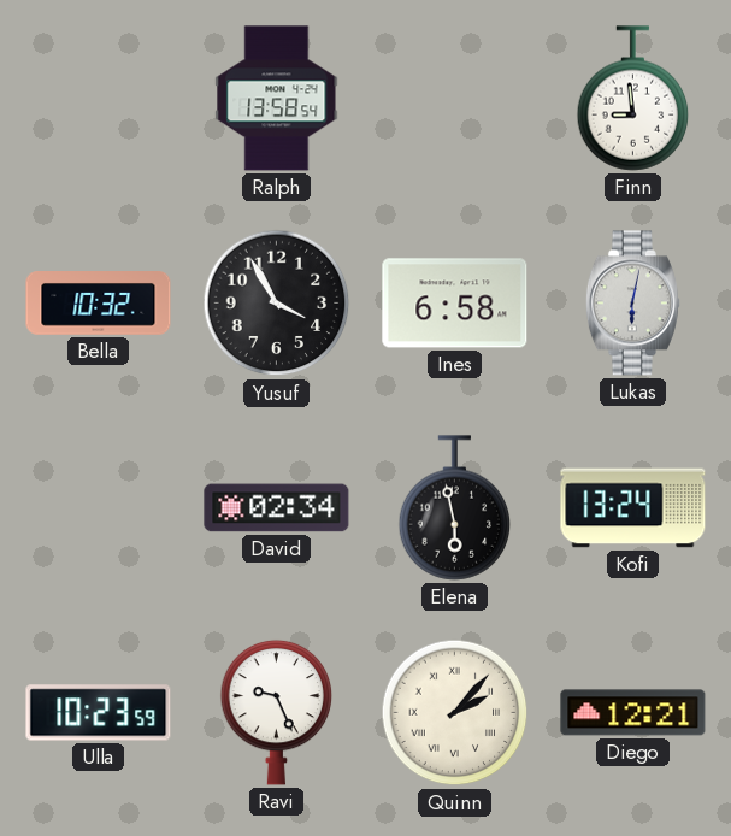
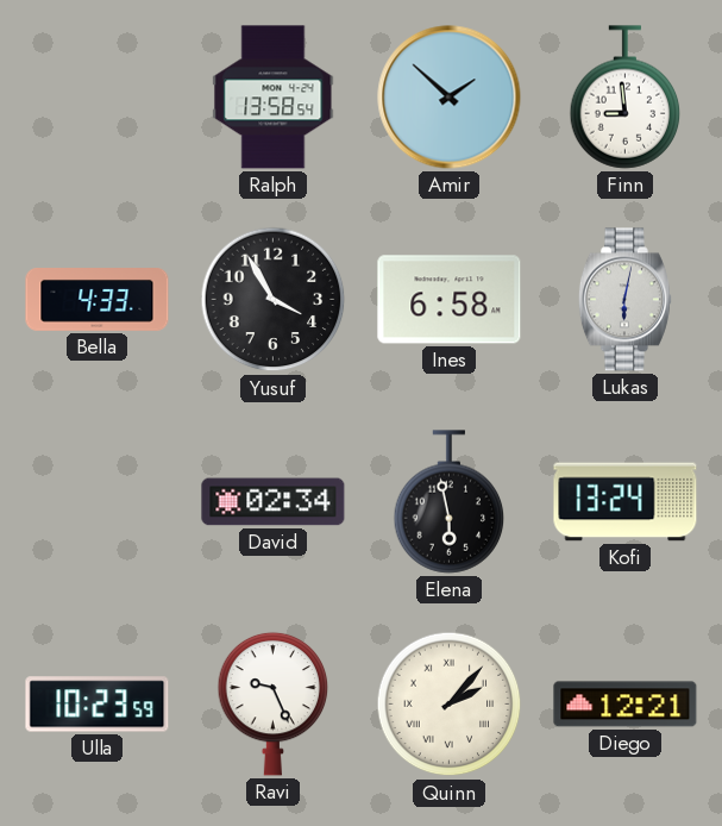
Amir: none -> 1:52
Bella: 10:32 -> 4:33
